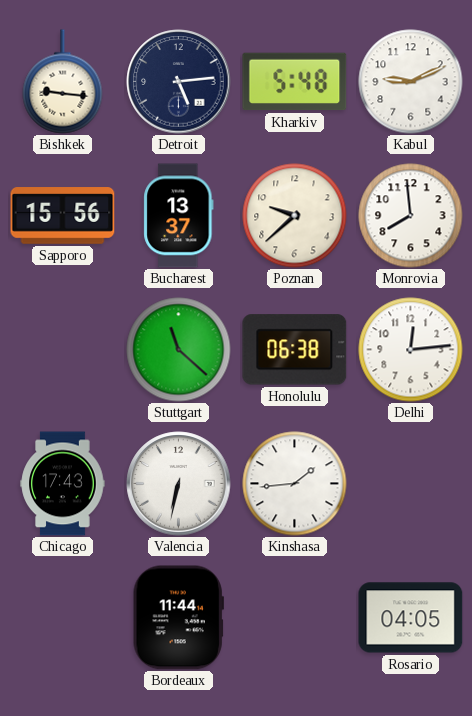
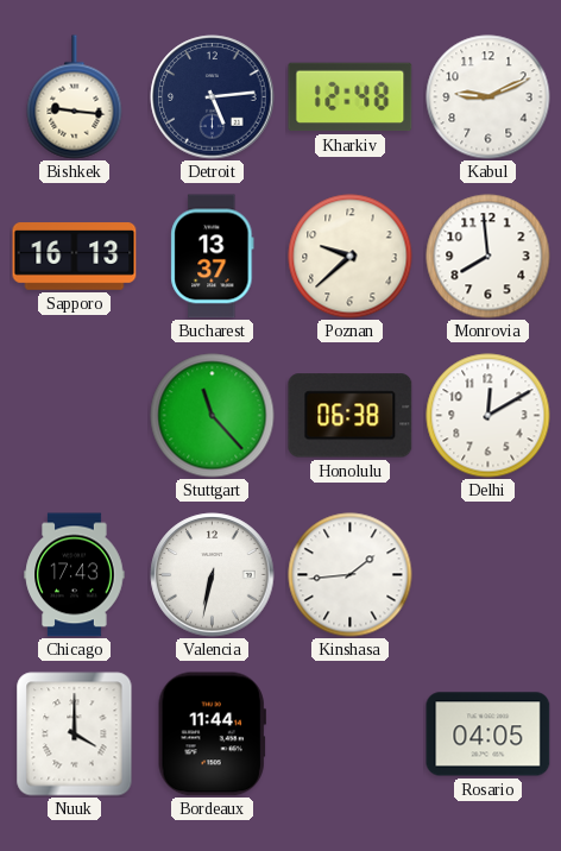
Kharkiv: 5:48 -> 12:48
Sapporo: 15:56 -> 16:13
Stuttgart: 11:22 -> 11:23
Delhi: 12:14 -> 12:10
Nuuk: none -> 4:00
